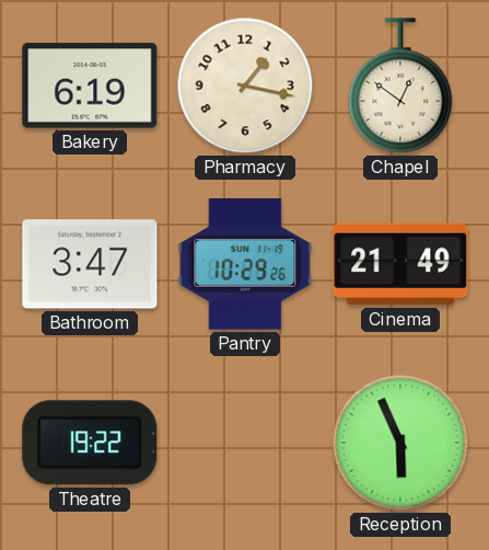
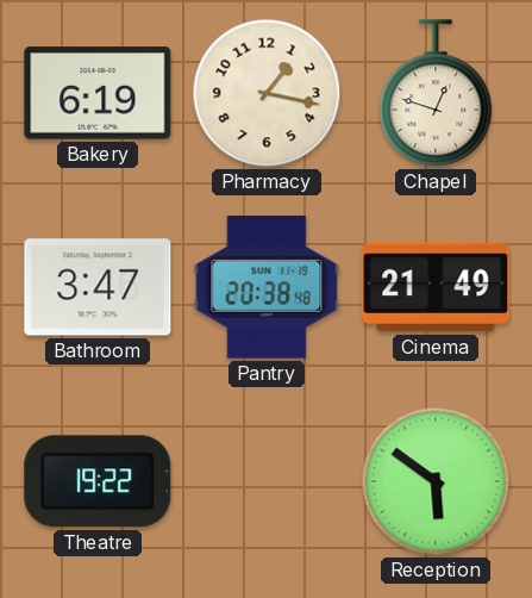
Chapel: 12:51 -> 12:48
Pantry: 10:29 -> 20:38
Reception: 5:56 -> 5:51
